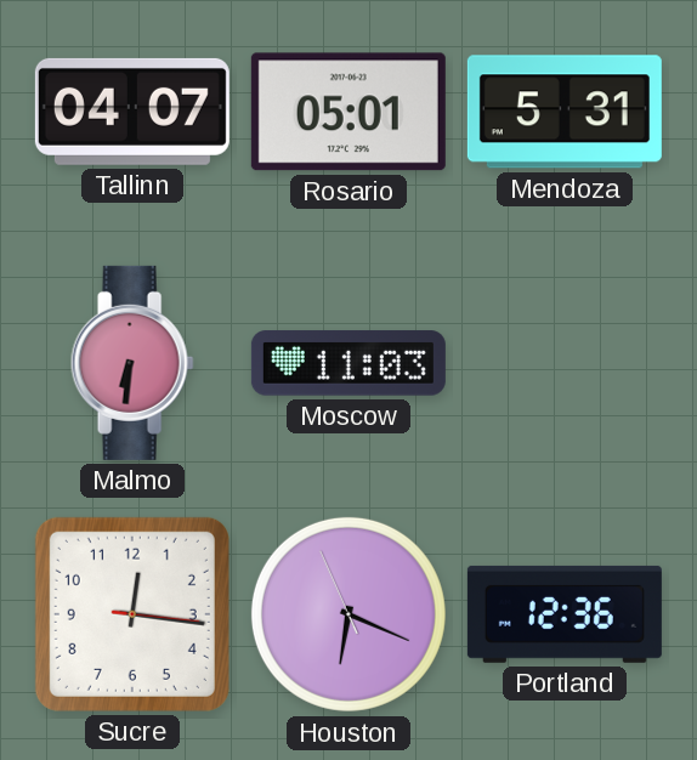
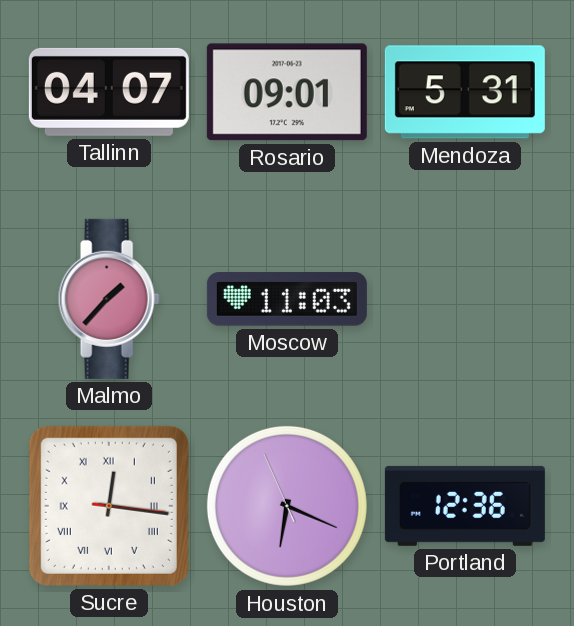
Rosario: 05:01 -> 09:01
Malmo: 6:31 -> 1:37
Sucre numerals: Arabic -> Roman
